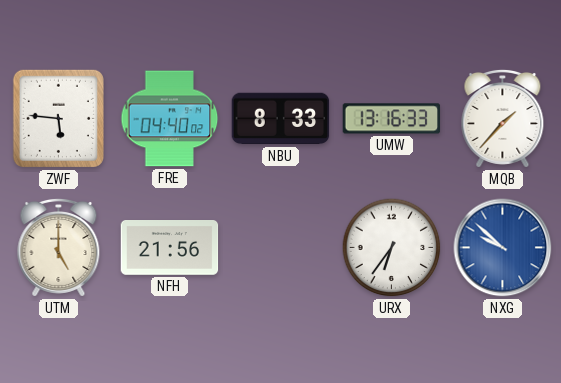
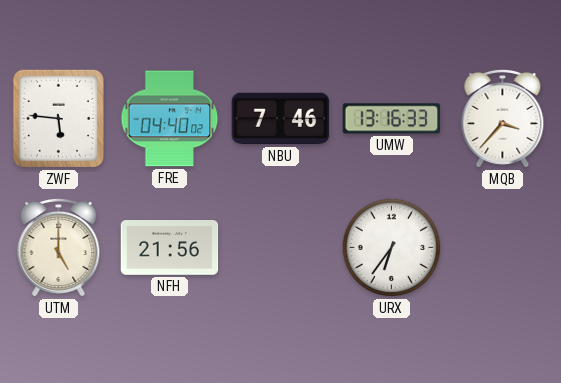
NBU: 8:33 -> 7:46
MQB: 1:37 -> 3:37
NXG: 9:52 -> none
